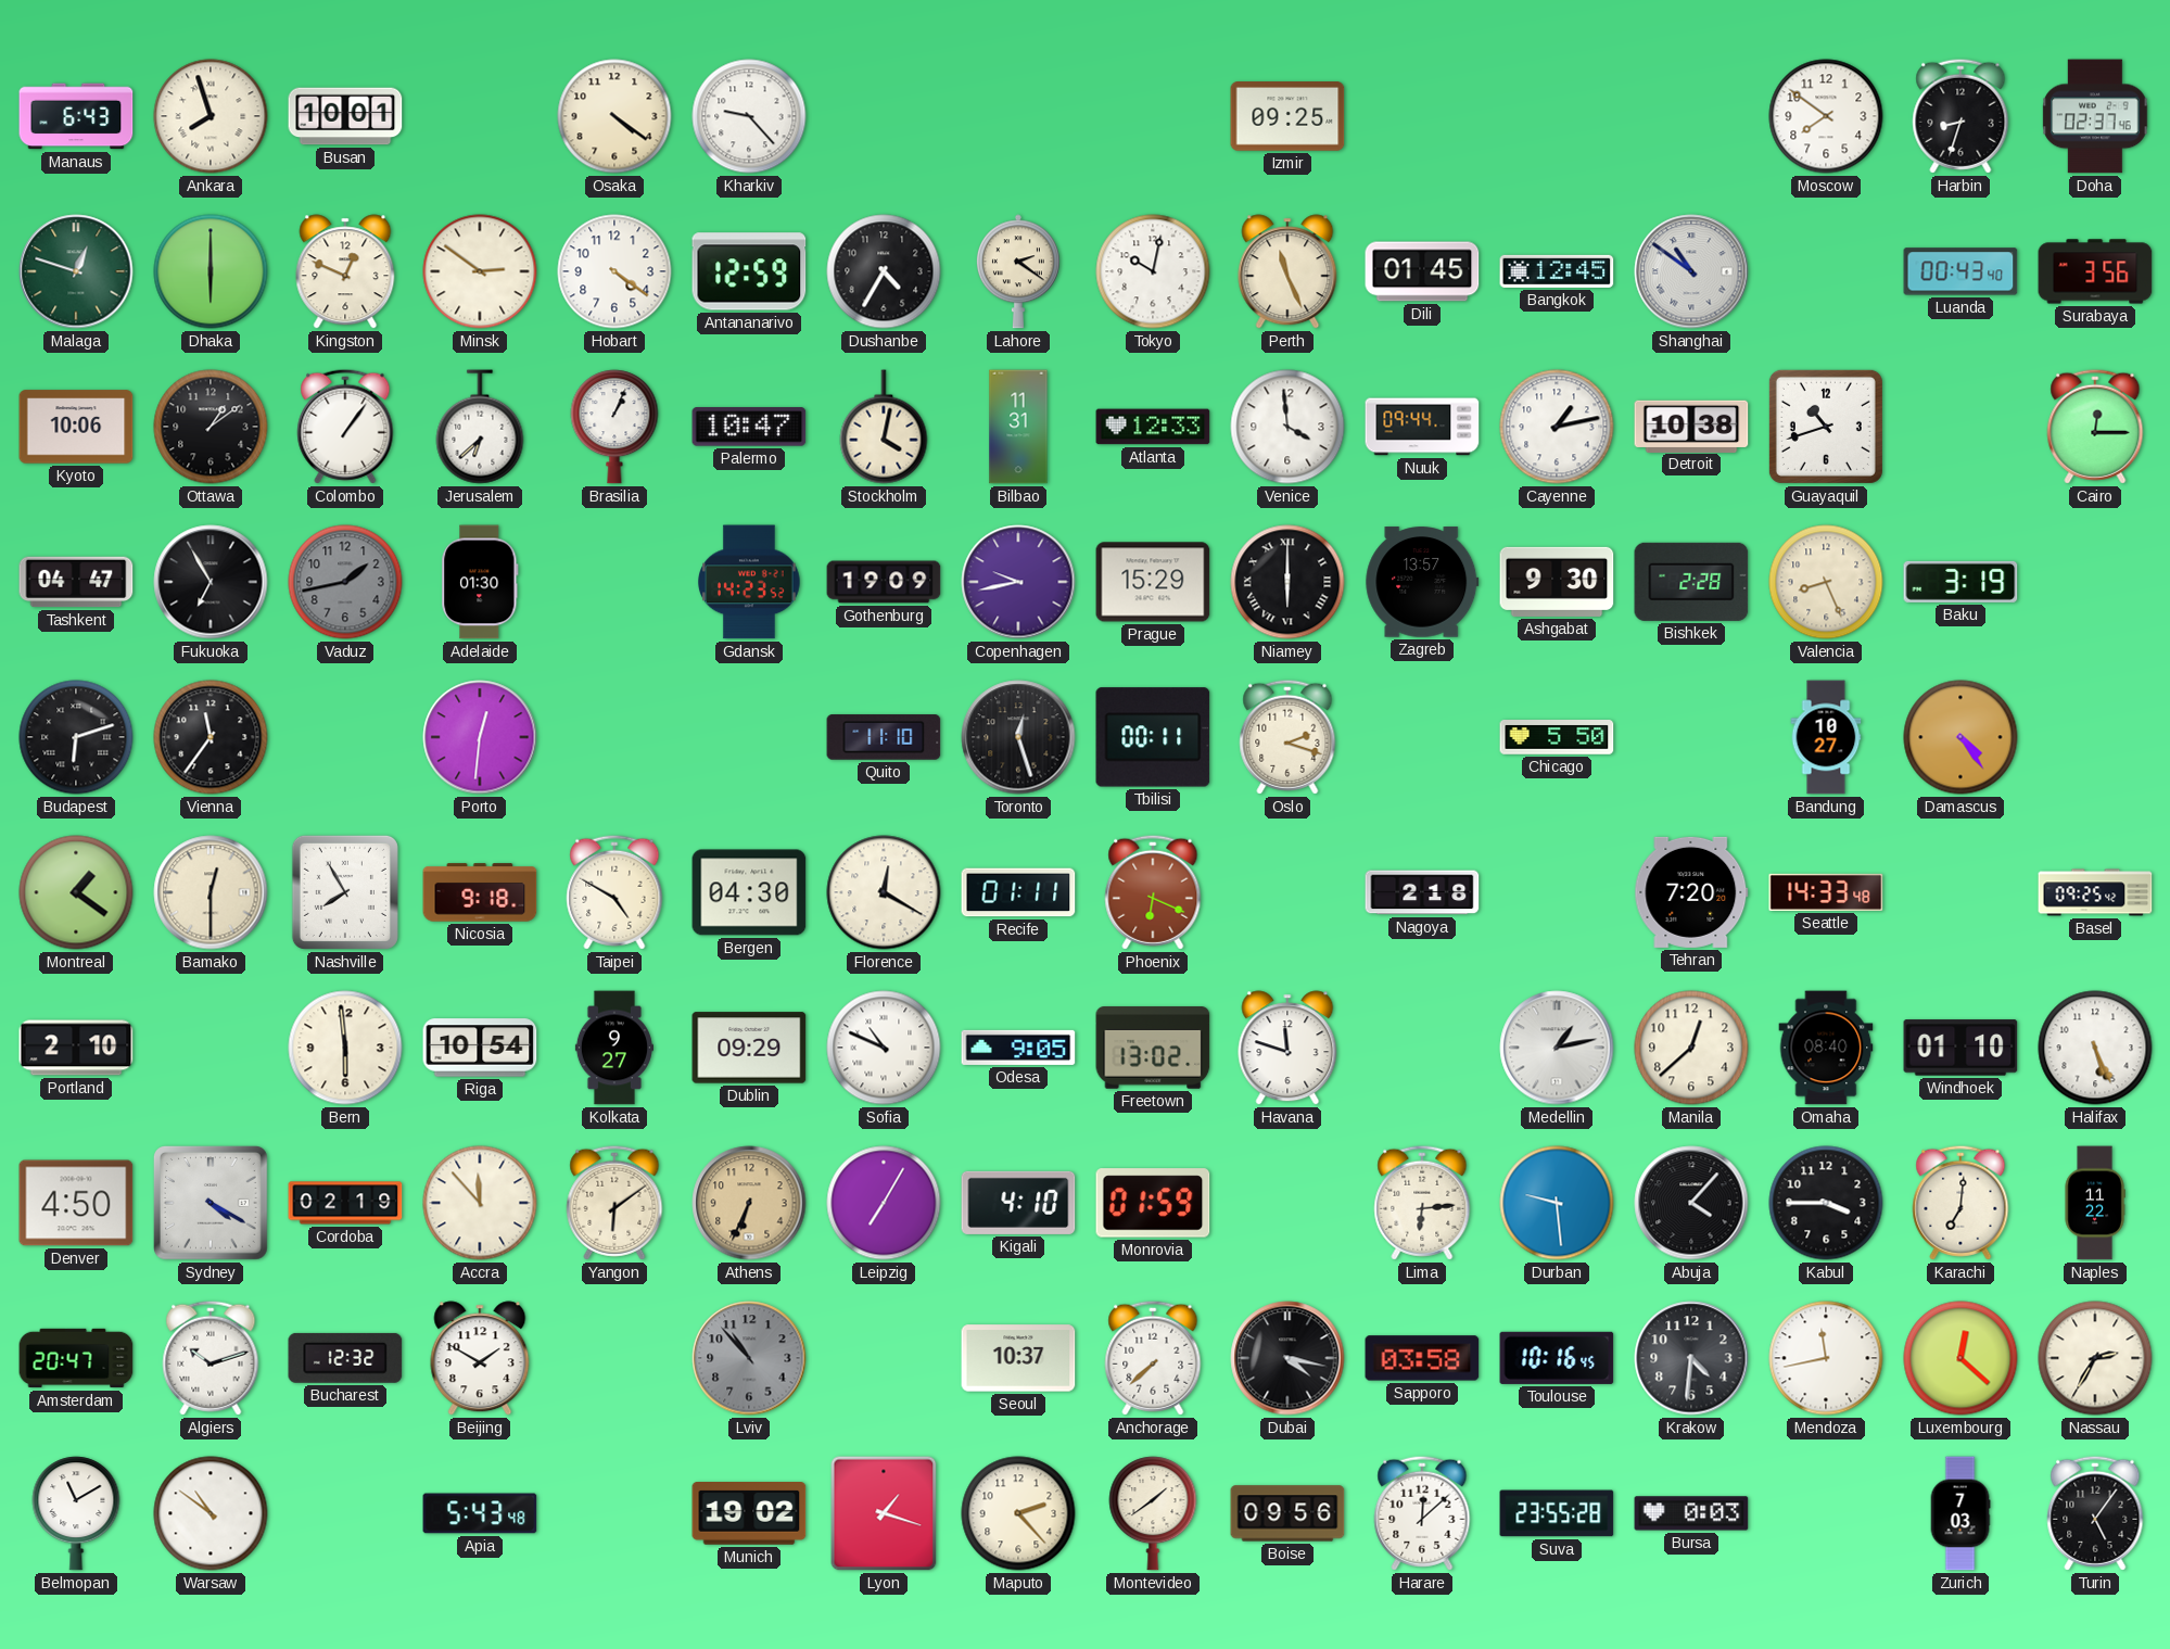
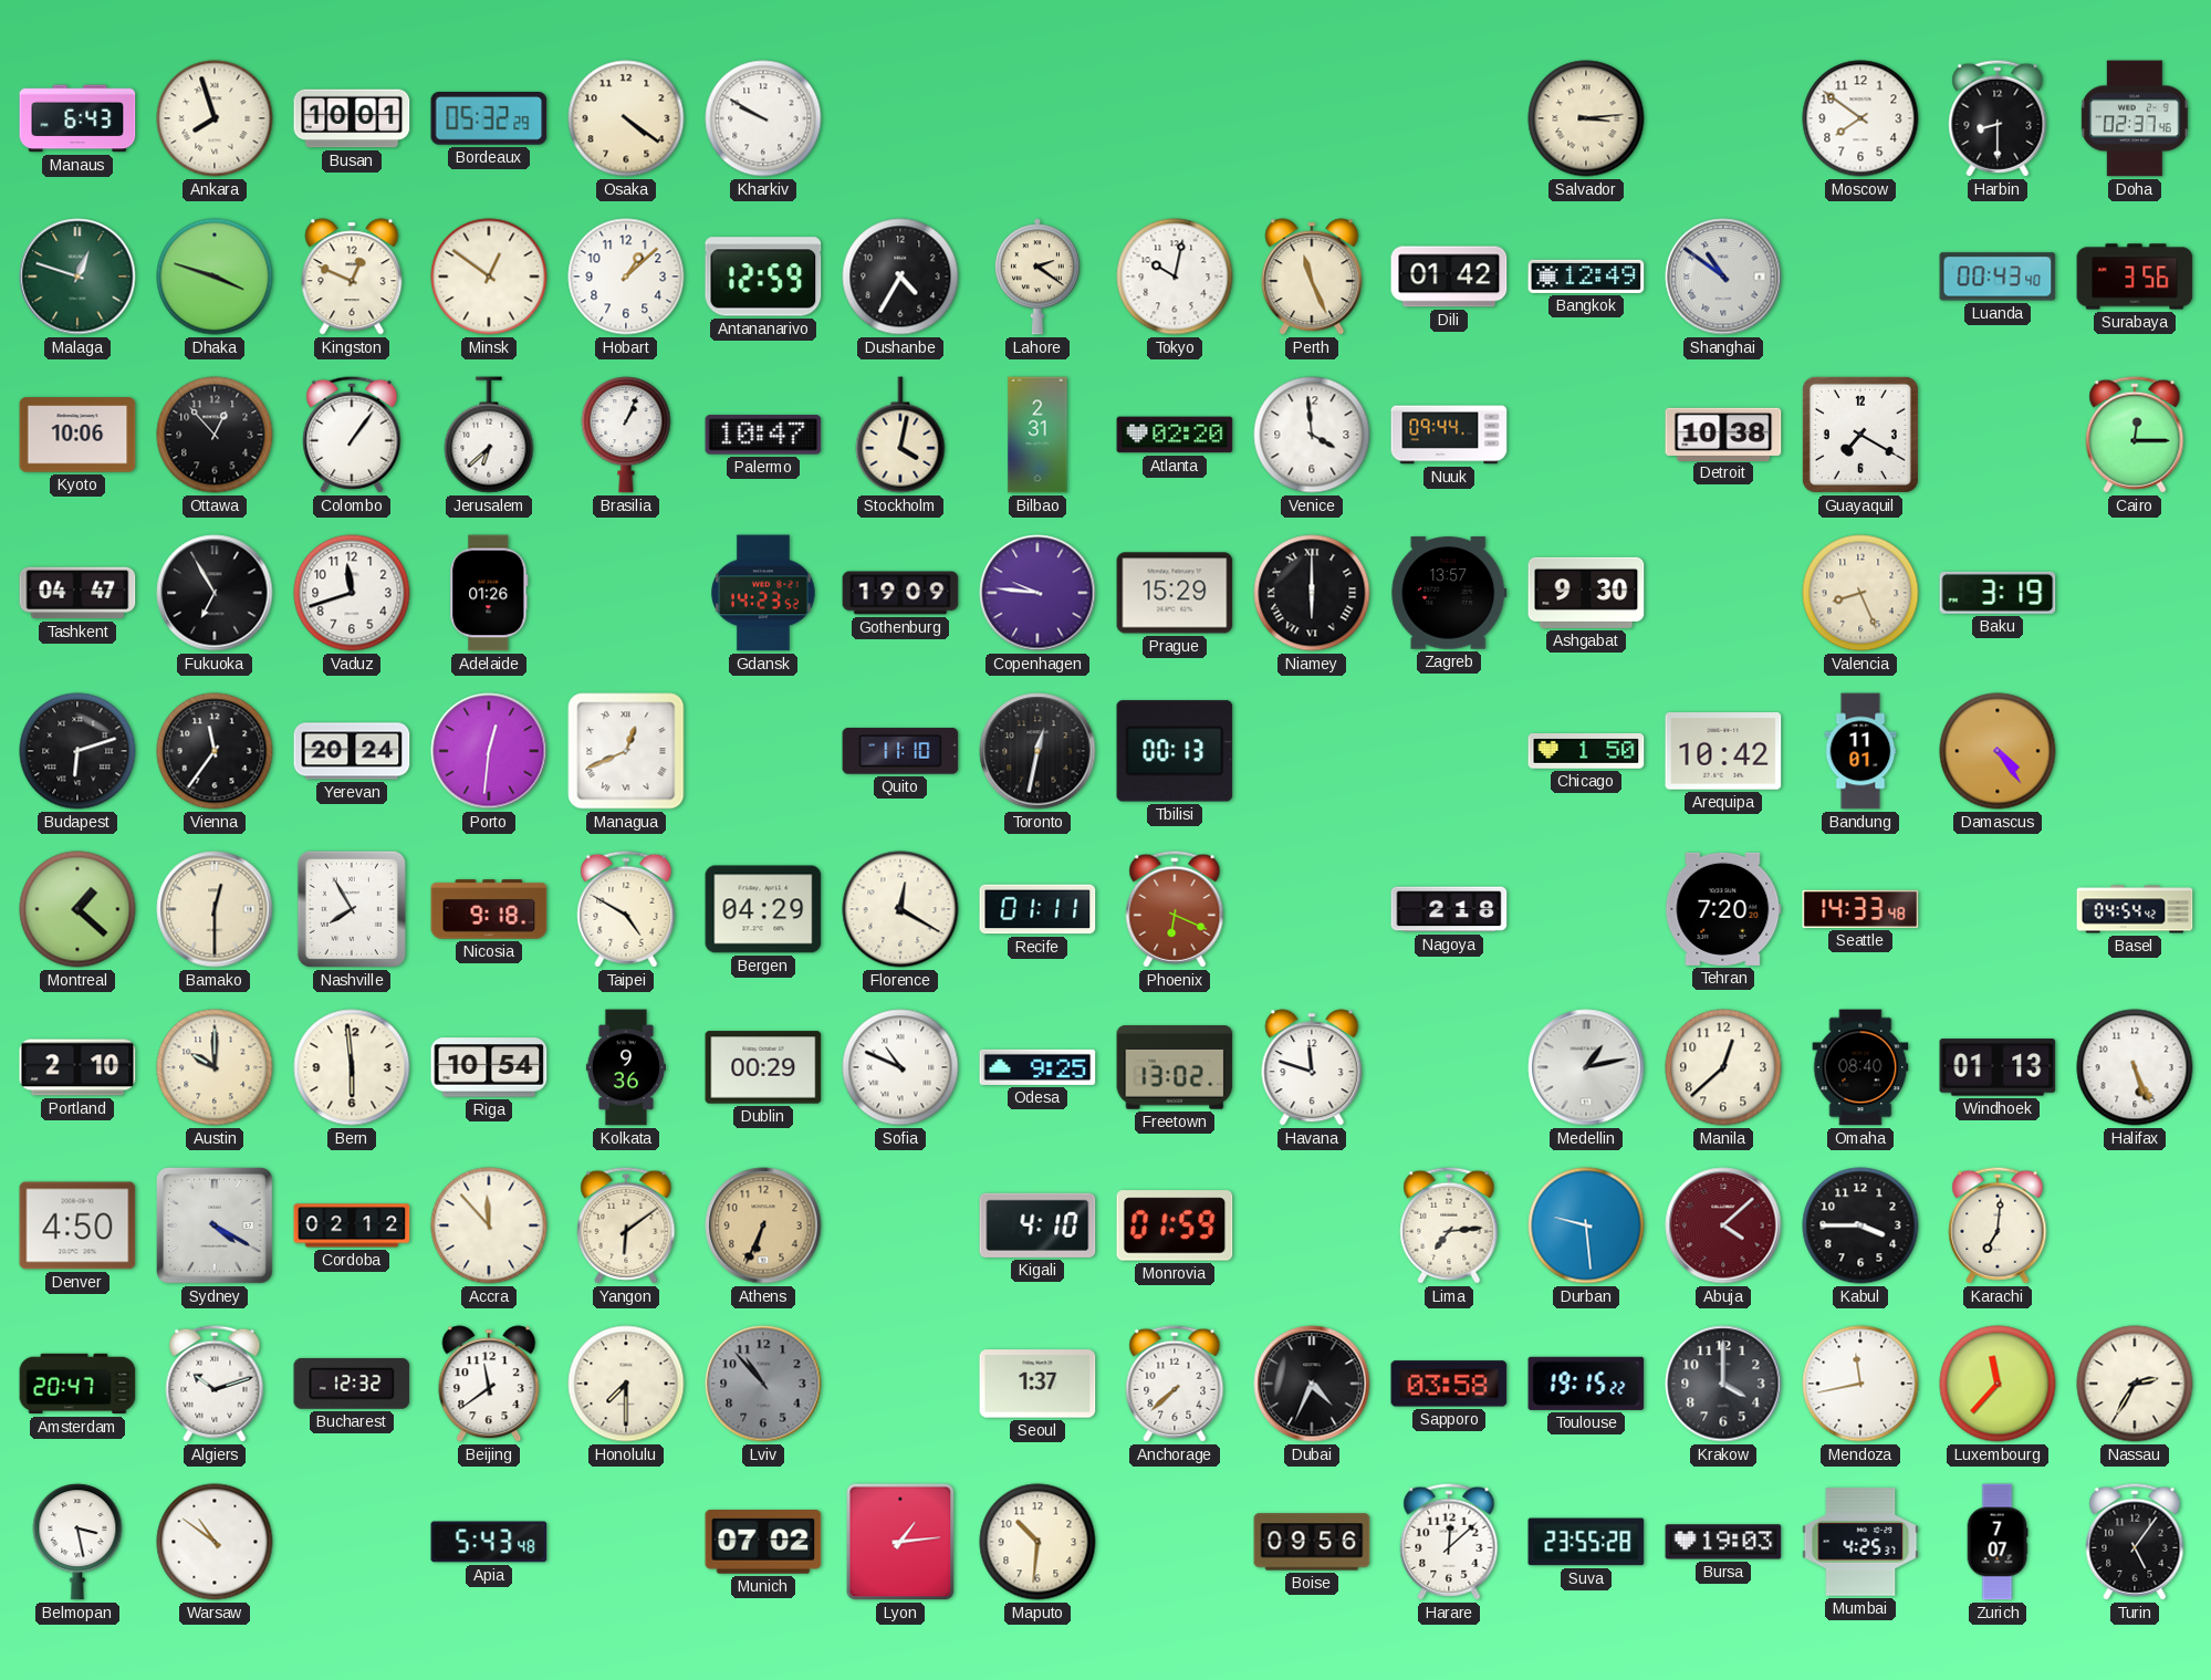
Bordeaux: none -> 05:32
Kharkiv: 9:23 -> 9:50
Izmir: 09:25 -> none
Salvador: none -> 3:14
Harbin: 8:33 -> 8:30
Dhaka: 6:00 -> 3:48
Minsk: 2:51 -> 12:51
Hobart: 4:21 -> 1:08
Dili: 01:45 -> 01:42
Bangkok: 12:45 -> 12:49
Ottawa: 1:09 -> 12:53
Bilbao: 11:31 -> 2:31
Atlanta: 12:33 -> 02:20
Cayenne: 1:13 -> none
Guayaquil: 10:42 -> 7:20
Vaduz: 1:43 -> 11:42
Vaduz dial: grey -> white
Adelaide: 01:30 -> 01:26
Copenhagen: 9:43 -> 9:46
Bishkek: 2:28 -> none
Yerevan: none -> 20:24
Managua: none -> 12:41
Toronto: 12:27 -> 12:32
Tbilisi: 00:11 -> 00:13
Oslo: 2:18 -> none
Chicago: 5:50 -> 1:50
Arequipa: none -> 10:42
Bandung: 10:27 -> 11:01
Montreal: 1:21 -> 1:22
Bergen: 04:30 -> 04:29
Basel: 09:25 -> 04:54
Austin: none -> 10:00
Kolkata: 9:27 -> 9:36
Dublin: 09:29 -> 00:29
Odesa: 9:05 -> 9:25
Windhoek: 01:10 -> 01:13
Cordoba: 02:19 -> 02:12
Leipzig: 7:05 -> none
Lima: 6:14 -> 7:14
Abuja: 4:07 -> 4:08
Abuja dial: black -> burgundy
Naples: 11:22 -> none
Beijing: 1:50 -> 11:39
Honolulu: none -> 7:30
Seoul: 10:37 -> 1:37
Dubai: 4:17 -> 4:34
Toulouse: 10:16 -> 19:15
Krakow: 4:31 -> 4:00
Luxembourg: 12:22 -> 11:37
Belmopan: 11:10 -> 3:28
Munich: 19:02 -> 07:02
Lyon: 1:18 -> 1:14
Maputo: 2:23 -> 10:31
Montevideo: 1:39 -> none
Bursa: 0:03 -> 19:03
Mumbai: none -> 4:25
Zurich: 7:03 -> 7:07
